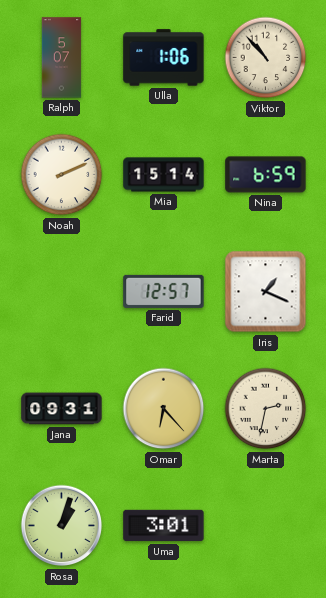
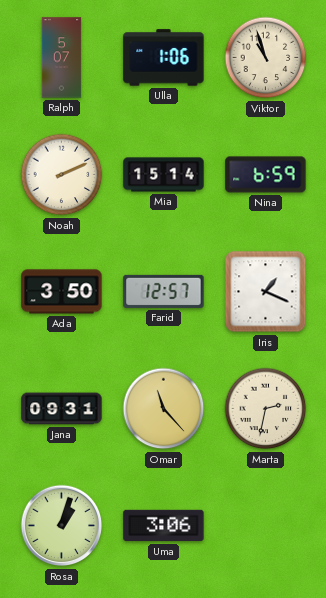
Viktor: 10:53 -> 10:57
Ada: none -> 3:50
Omar: 6:23 -> 11:23
Uma: 3:01 -> 3:06
